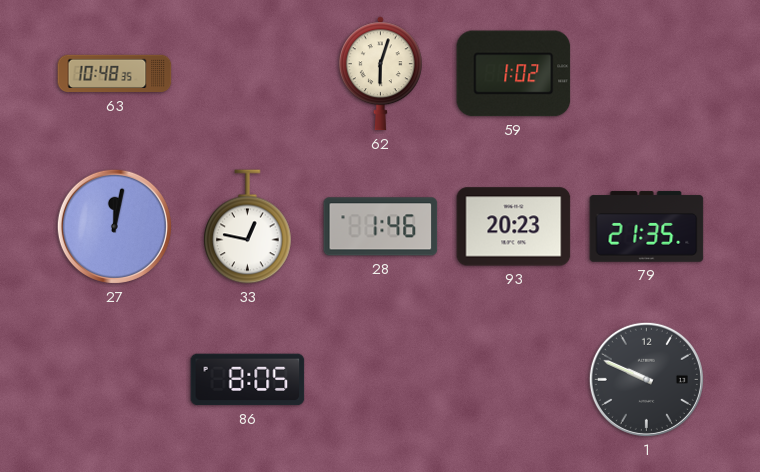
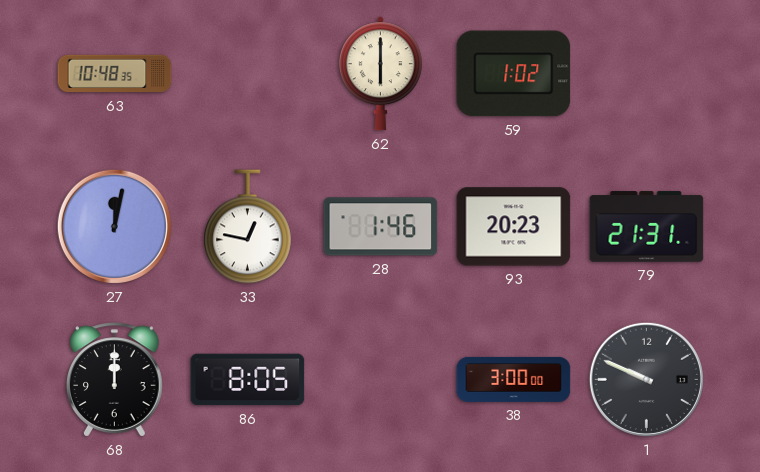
62: 6:03 -> 6:00
79: 21:35 -> 21:31
68: none -> 12:00
38: none -> 3:00
